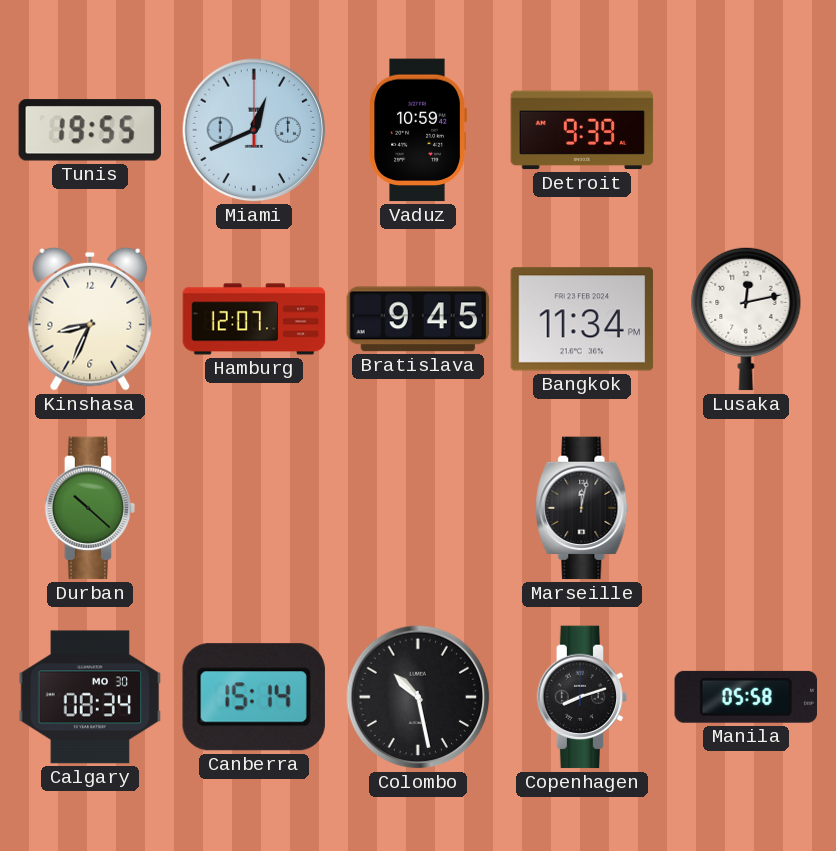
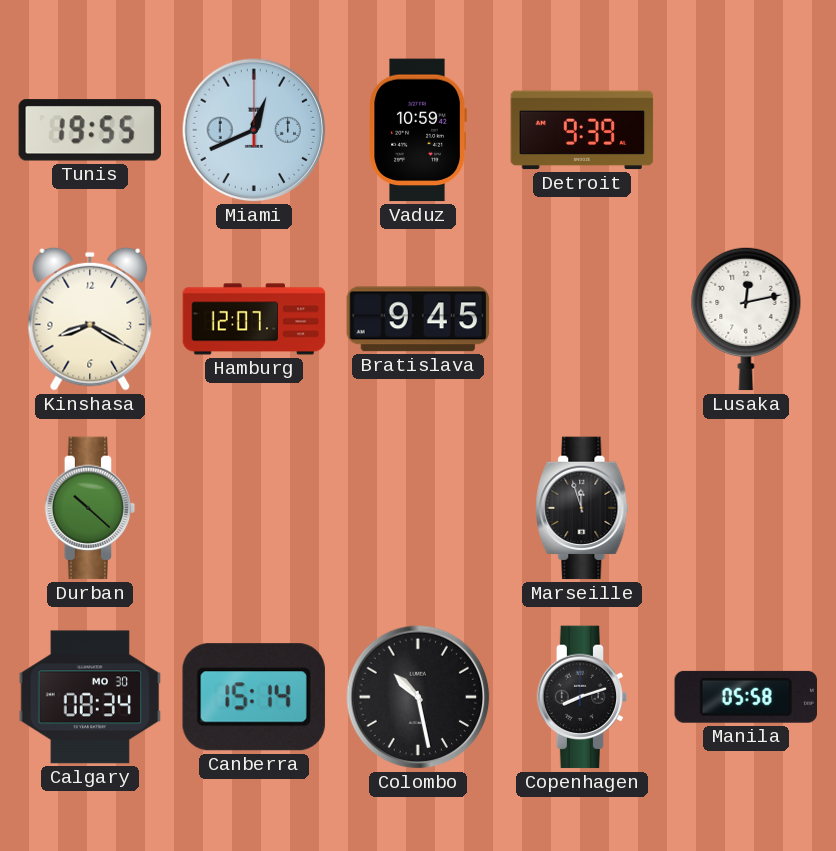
Kinshasa: 8:34 -> 8:20
Bangkok: 11:34 -> none
Marseille: 12:02 -> 11:57
